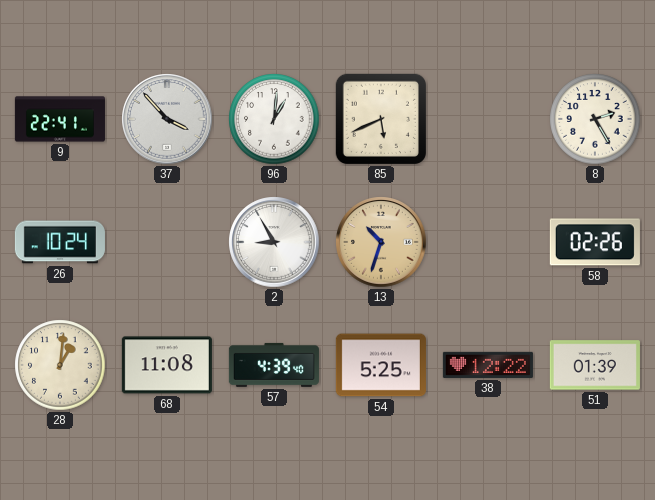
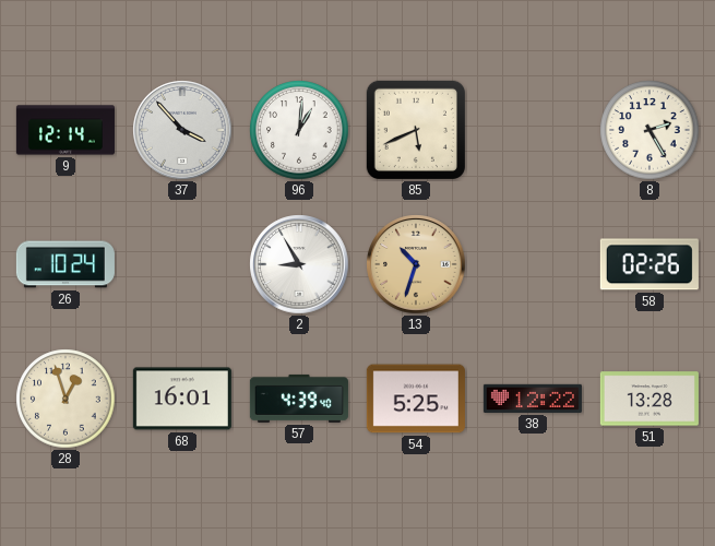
9: 22:41 -> 12:14
28: 1:01 -> 12:57
68: 11:08 -> 16:01
51: 01:39 -> 13:28
